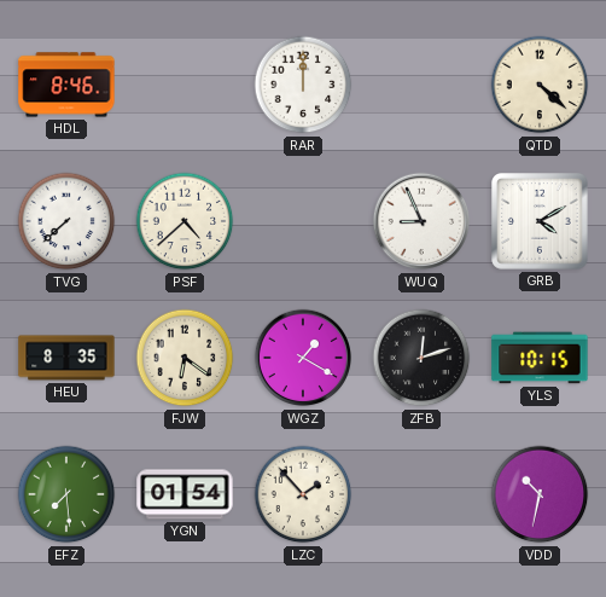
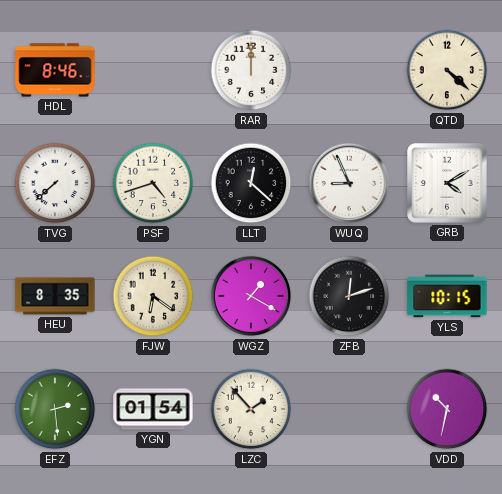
PSF: 4:38 -> 4:42
LLT: none -> 12:22
EFZ: 7:29 -> 2:29
